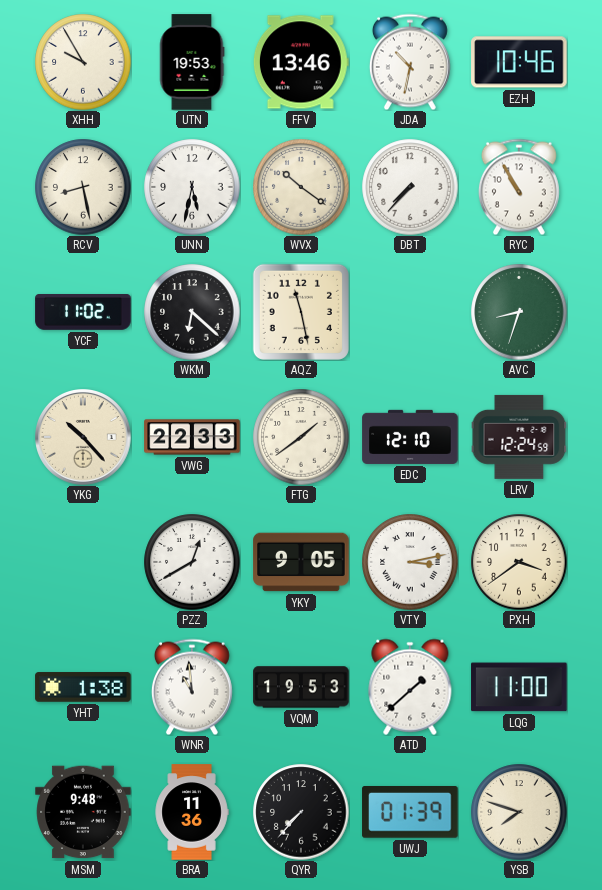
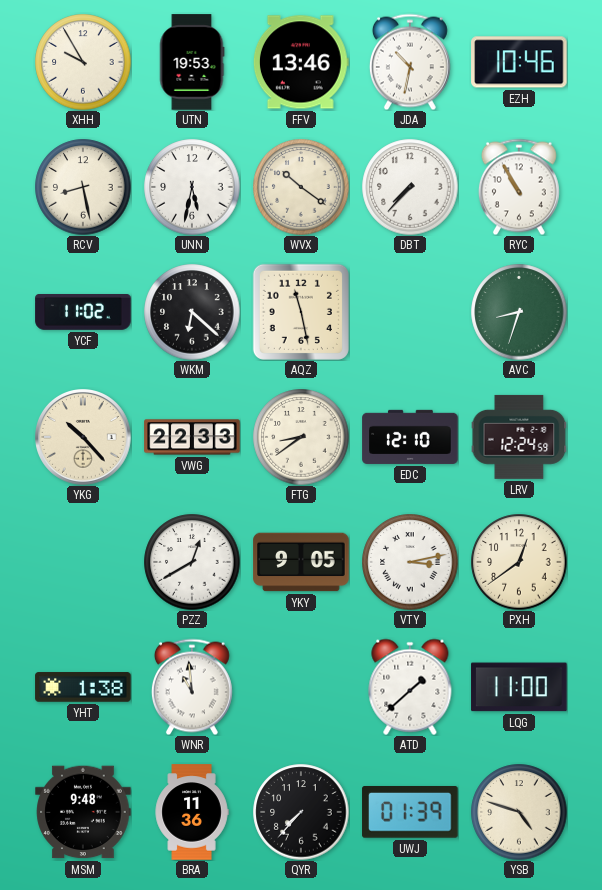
FTG: 1:39 -> 8:39
PXH: 3:39 -> 12:39
VQM: 19:53 -> none
YSB: 7:48 -> 4:48
